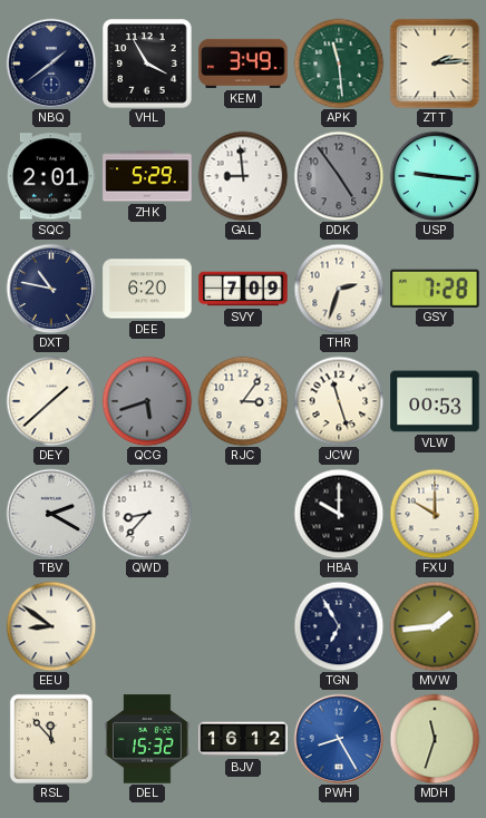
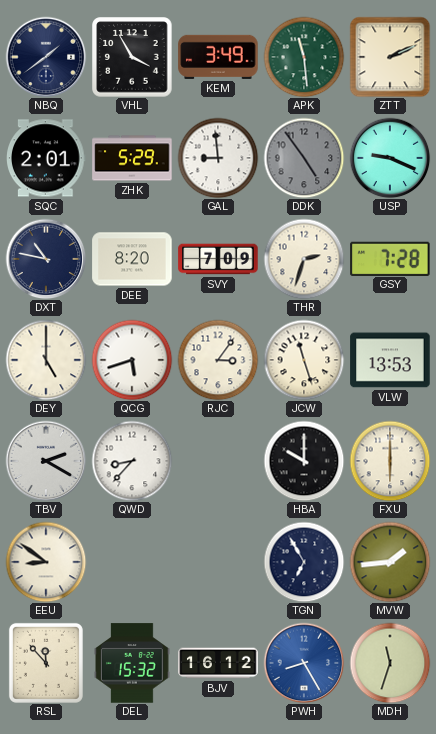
ZTT: 2:14 -> 2:11
USP: 9:16 -> 9:19
DEE: 6:20 -> 8:20
DEY: 1:38 -> 5:00
QCG dial: grey -> white
VLW: 00:53 -> 13:53
FXU: 10:00 -> 6:00
